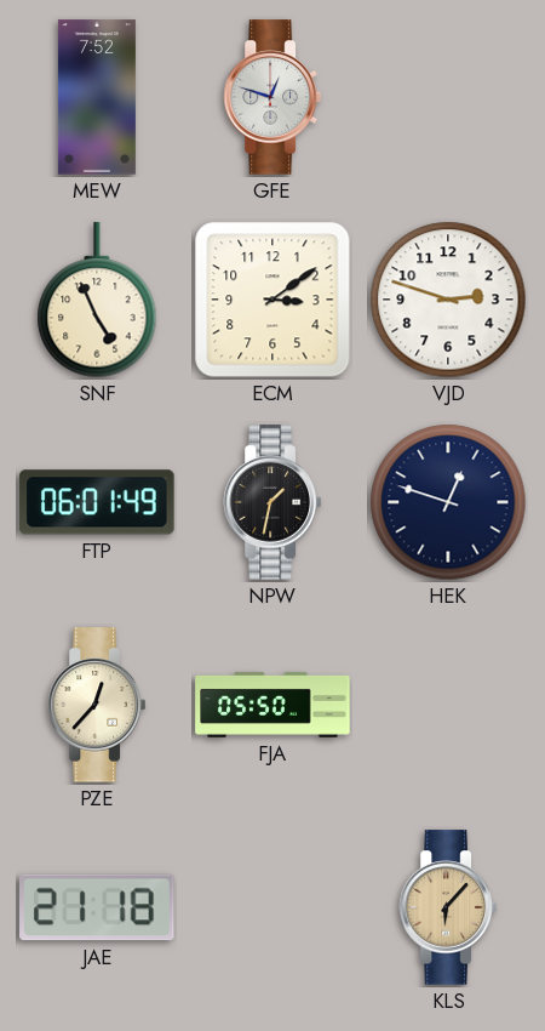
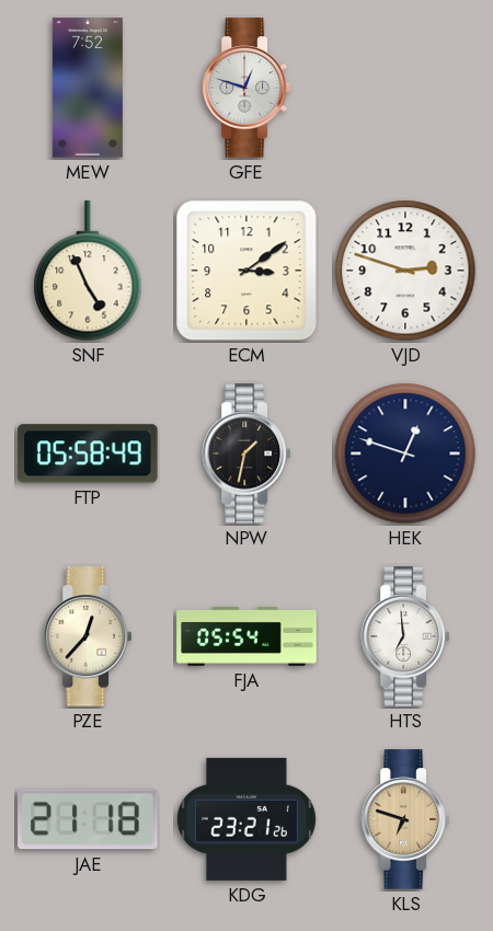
FTP: 06:01 -> 05:58
FJA: 05:50 -> 05:54
HTS: none -> 6:59
KDG: none -> 23:21
KLS: 6:07 -> 6:48
